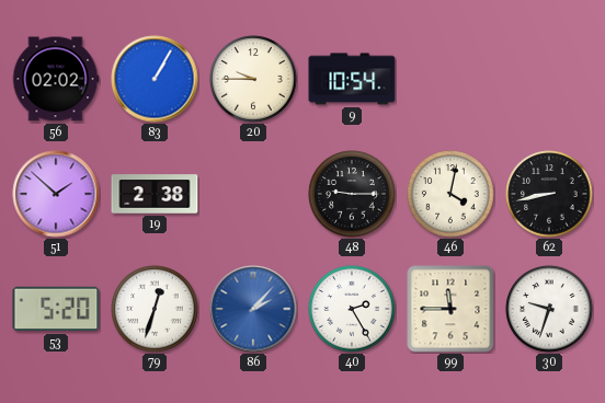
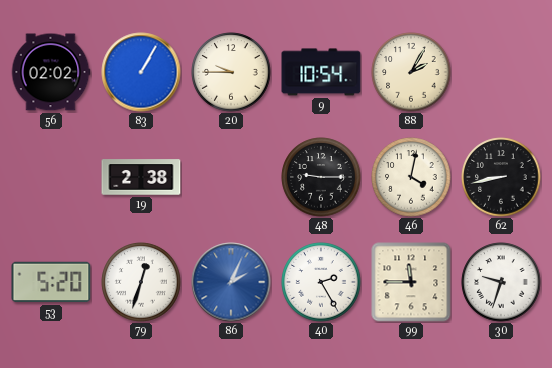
88: none -> 2:05
51: 1:52 -> none
86: 2:07 -> 2:04
